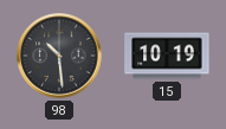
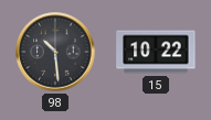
15: 10:19 -> 10:22
